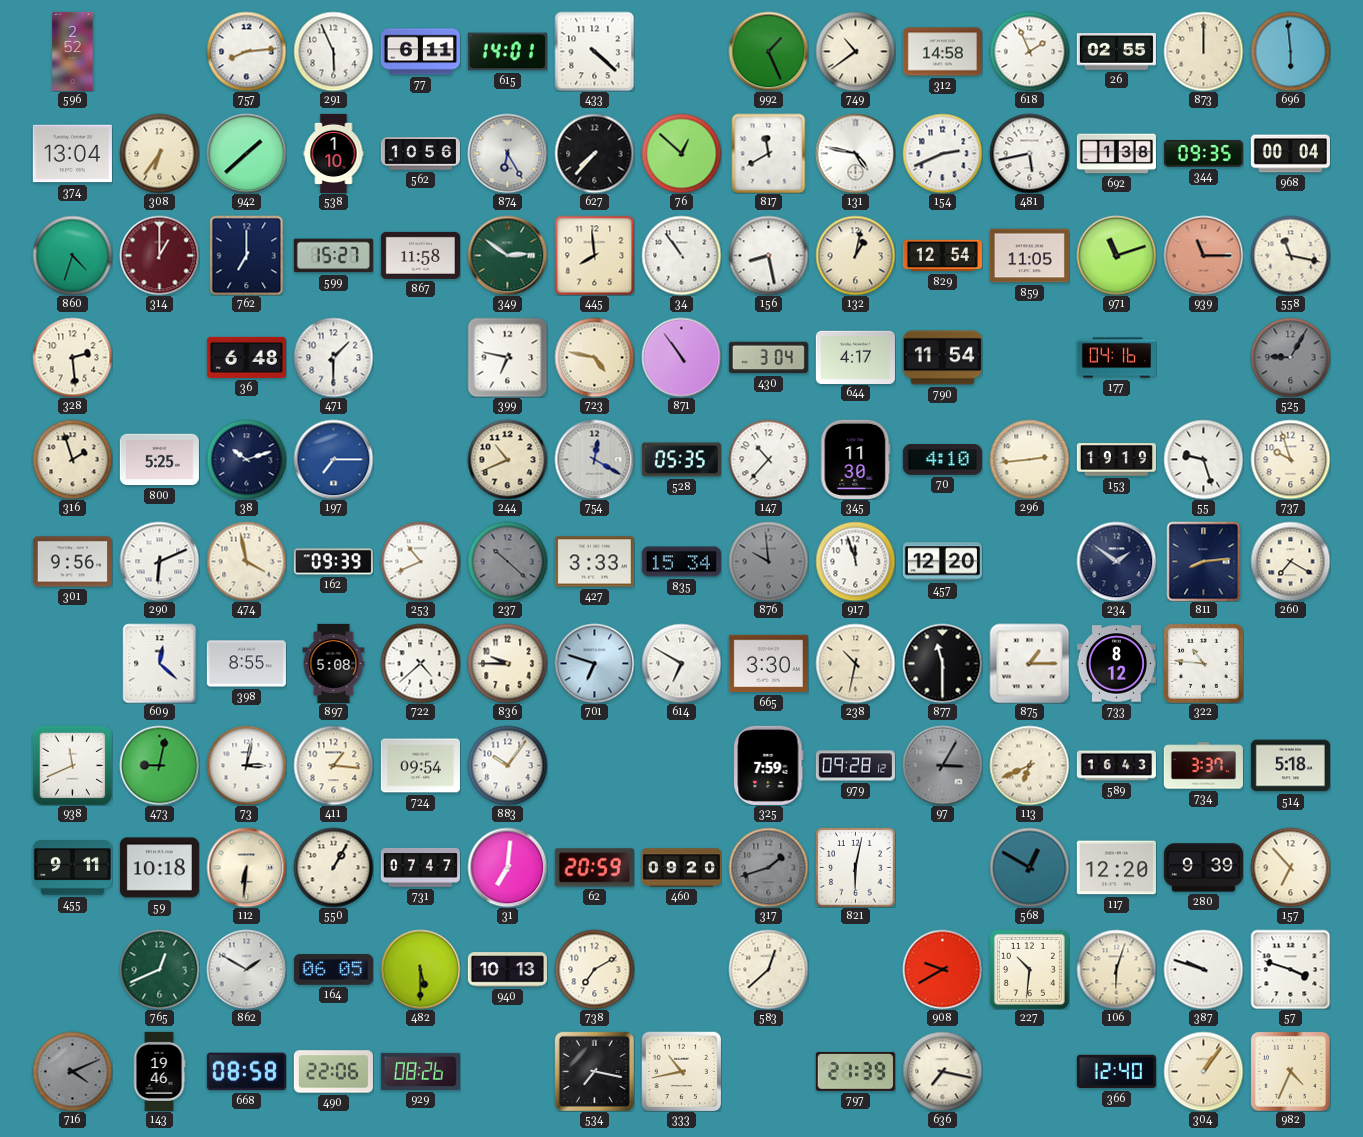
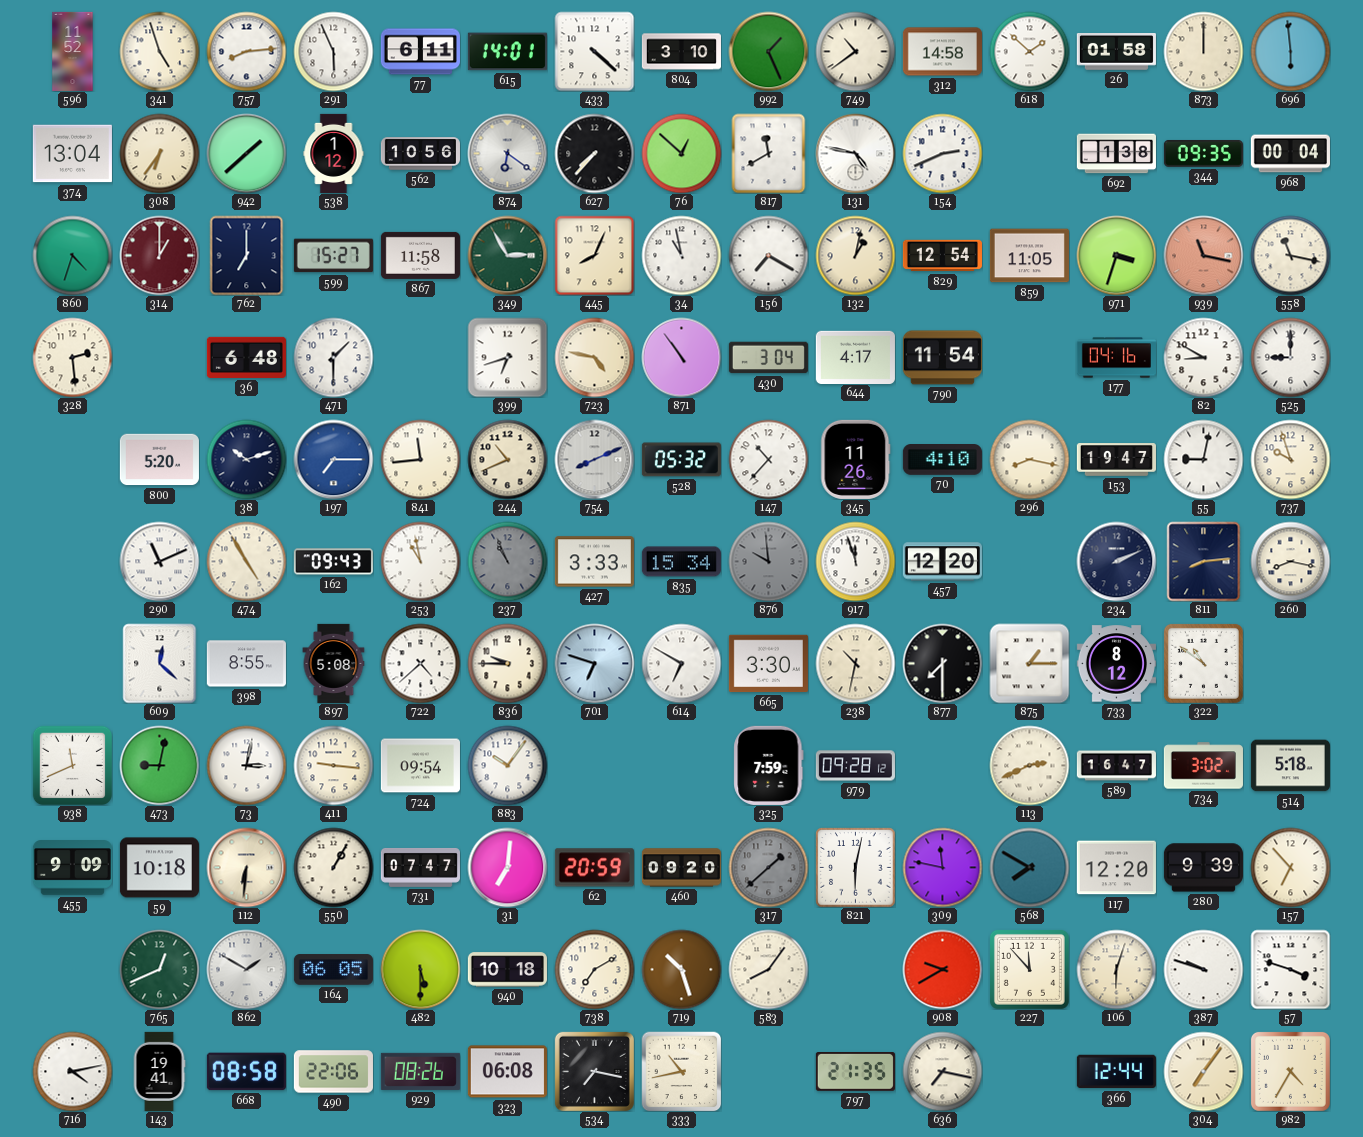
596: 2:52 -> 11:52
341: none -> 4:57
804: none -> 3:10
618: 1:56 -> 1:52
26: 02:55 -> 01:58
538: 1:10 -> 1:12
874: 6:25 -> 6:21
481: 5:43 -> none
349: 2:51 -> 2:55
445: 7:59 -> 8:04
34: 10:54 -> 10:58
156: 8:28 -> 7:20
971: 11:12 -> 3:33
939: 11:15 -> 11:17
399: 6:47 -> 6:42
82: none -> 8:50
525: 9:05 -> 9:00
525 dial: grey -> white
316: 1:57 -> none
800: 5:25 -> 5:20
841: none -> 11:44
754: 12:20 -> 8:11
528: 05:35 -> 05:32
345: 11:30 -> 11:26
296: 2:44 -> 8:17
153: 19:19 -> 19:47
55: 9:27 -> 9:02
301: 9:56 -> none
290: 6:11 -> 11:11
474: 3:58 -> 4:55
162: 09:39 -> 09:43
253: 10:41 -> 10:58
237: 10:22 -> 10:56
234: 1:51 -> 2:11
260: 7:20 -> 8:17
877: 11:30 -> 7:30
322: 10:46 -> 10:51
411: 1:16 -> 9:16
97: 3:05 -> none
113: 6:41 -> 2:41
589: 16:43 -> 16:47
734: 3:37 -> 3:02
455: 9:11 -> 9:09
317: 1:42 -> 1:38
309: none -> 11:47
568: 12:50 -> 7:50
940: 10:13 -> 10:18
719: none -> 10:27
583: 12:38 -> 8:06
227: 10:31 -> 11:53
716: 4:11 -> 4:13
716 dial: grey -> white
143: 19:46 -> 19:41
323: none -> 06:08
797: 21:39 -> 21:35
366: 12:40 -> 12:44
304: 1:06 -> 7:06
982: 4:34 -> 4:35
